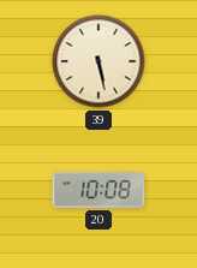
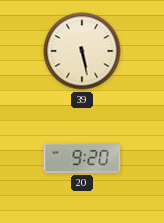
20: 10:08 -> 9:20
